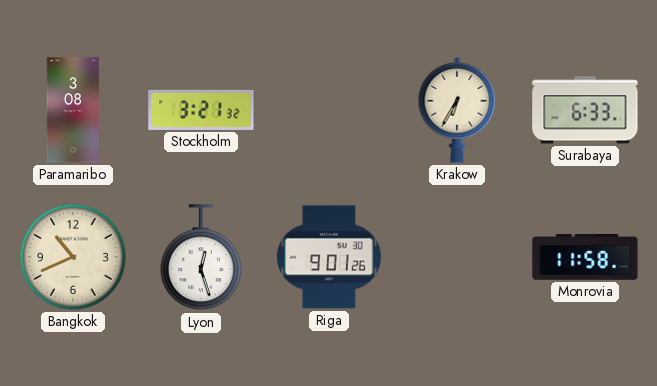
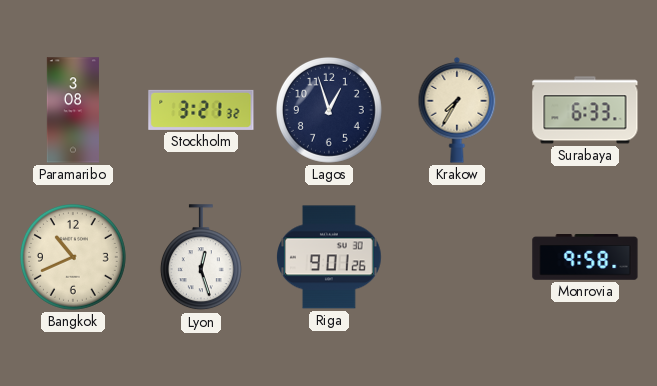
Lagos: none -> 12:57
Krakow: 6:35 -> 7:35
Monrovia: 11:58 -> 9:58
